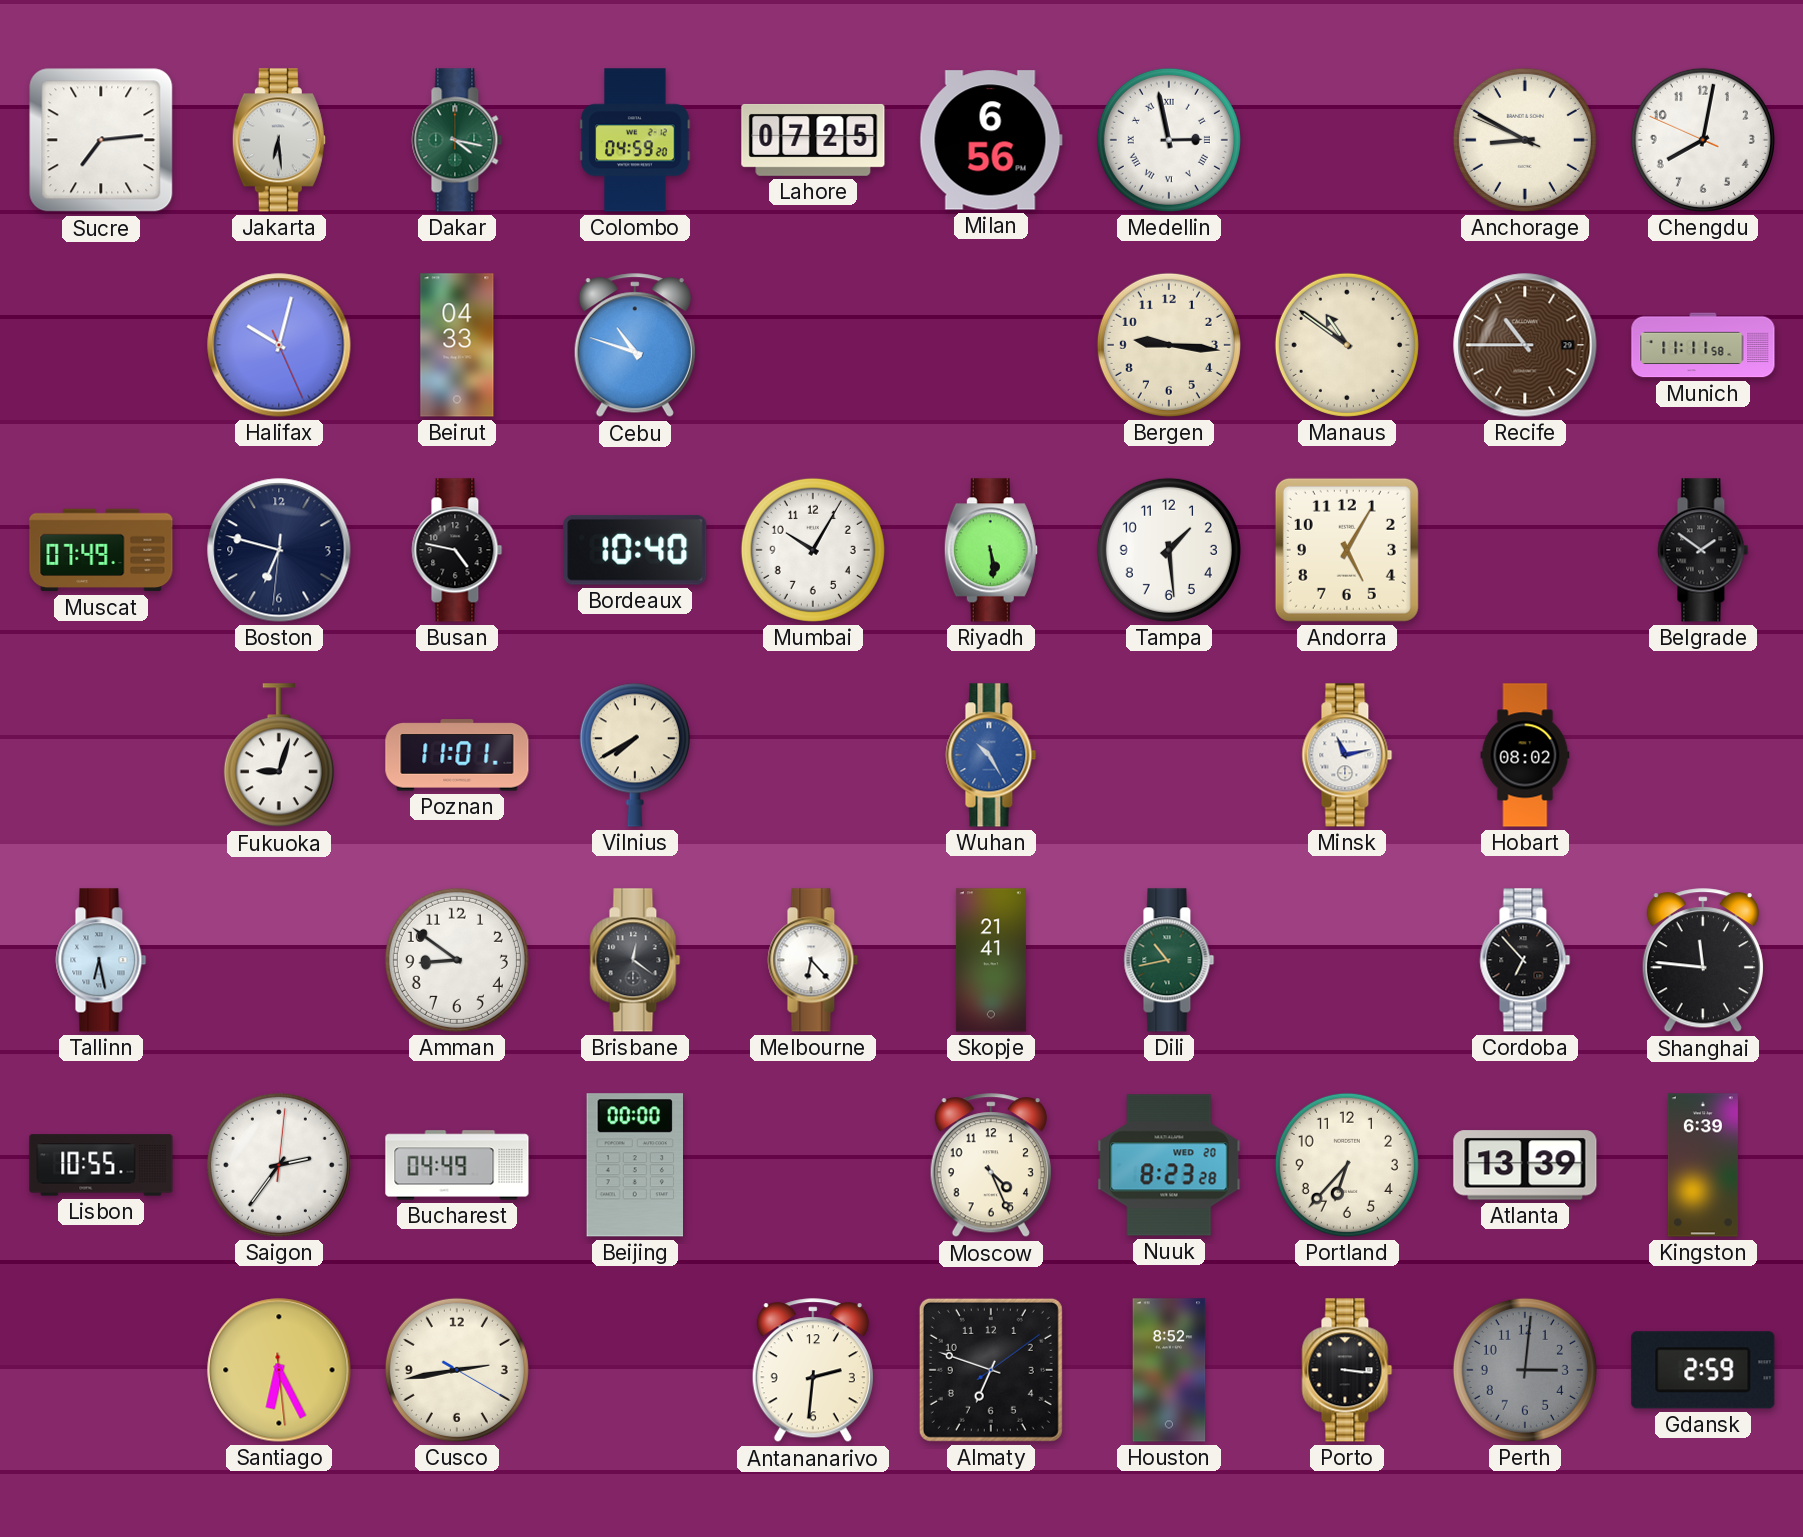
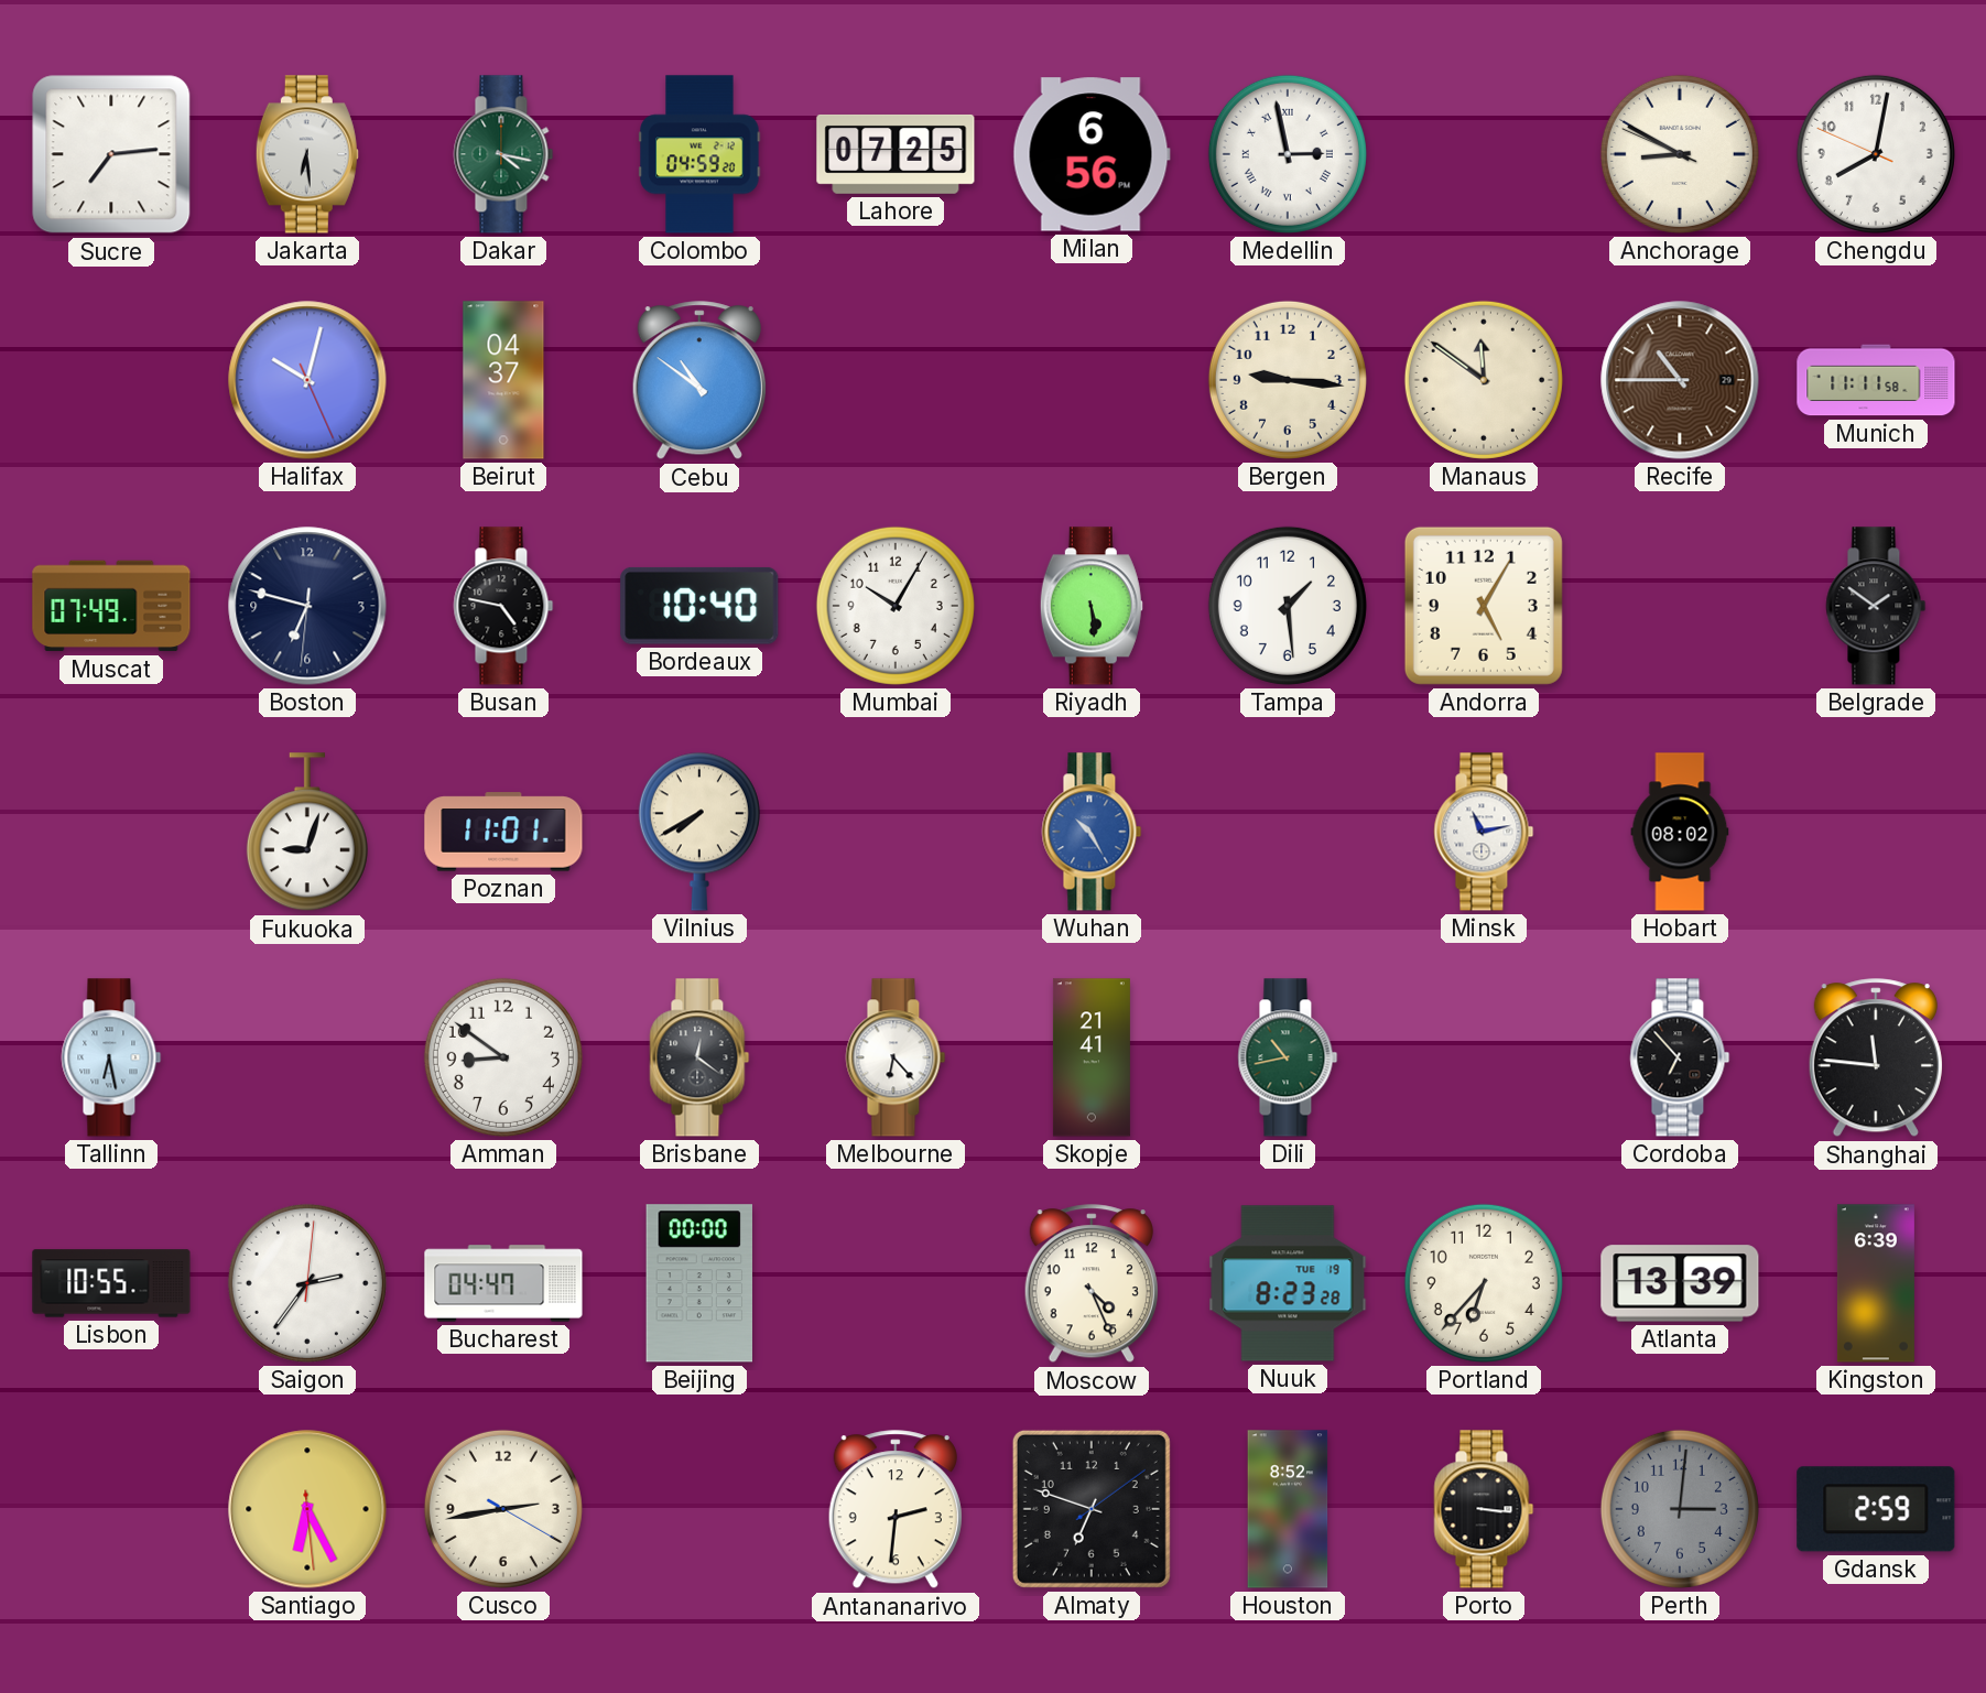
Beirut: 04:33 -> 04:37
Cebu: 10:48 -> 10:51
Manaus: 10:51 -> 11:51
Bucharest: 04:49 -> 04:47
Nuuk date: WED 20 -> TUE 19
